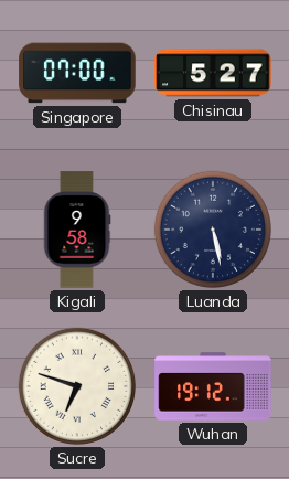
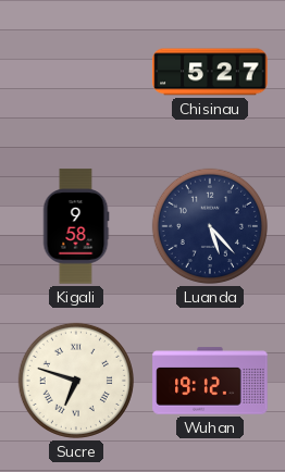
Singapore: 07:00 -> none
Luanda: 5:28 -> 5:23
